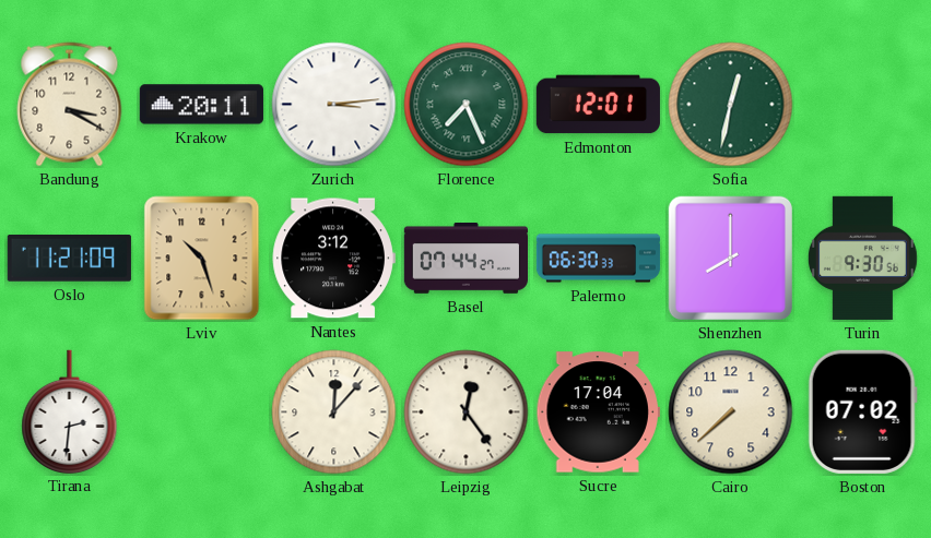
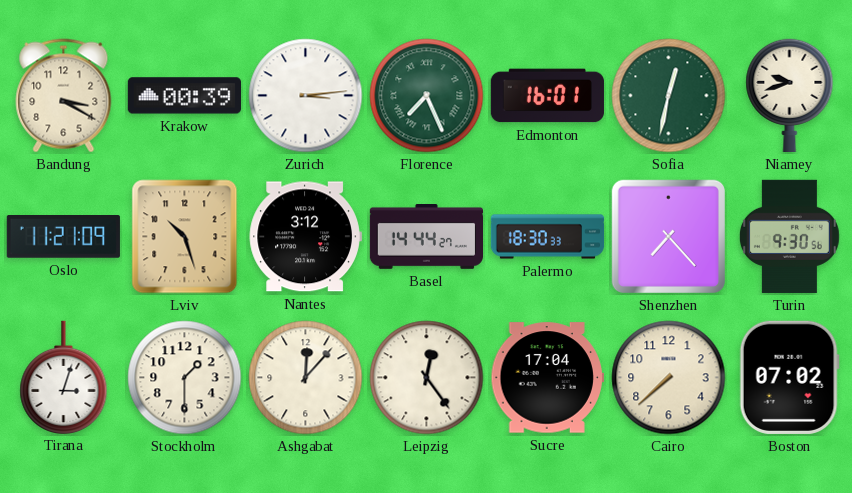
Krakow: 20:11 -> 00:39
Edmonton: 12:01 -> 16:01
Niamey: none -> 9:42
Basel: 07:44 -> 14:44
Palermo: 06:30 -> 18:30
Shenzhen: 8:00 -> 7:23
Tirana: 2:31 -> 3:03
Stockholm: none -> 1:30
